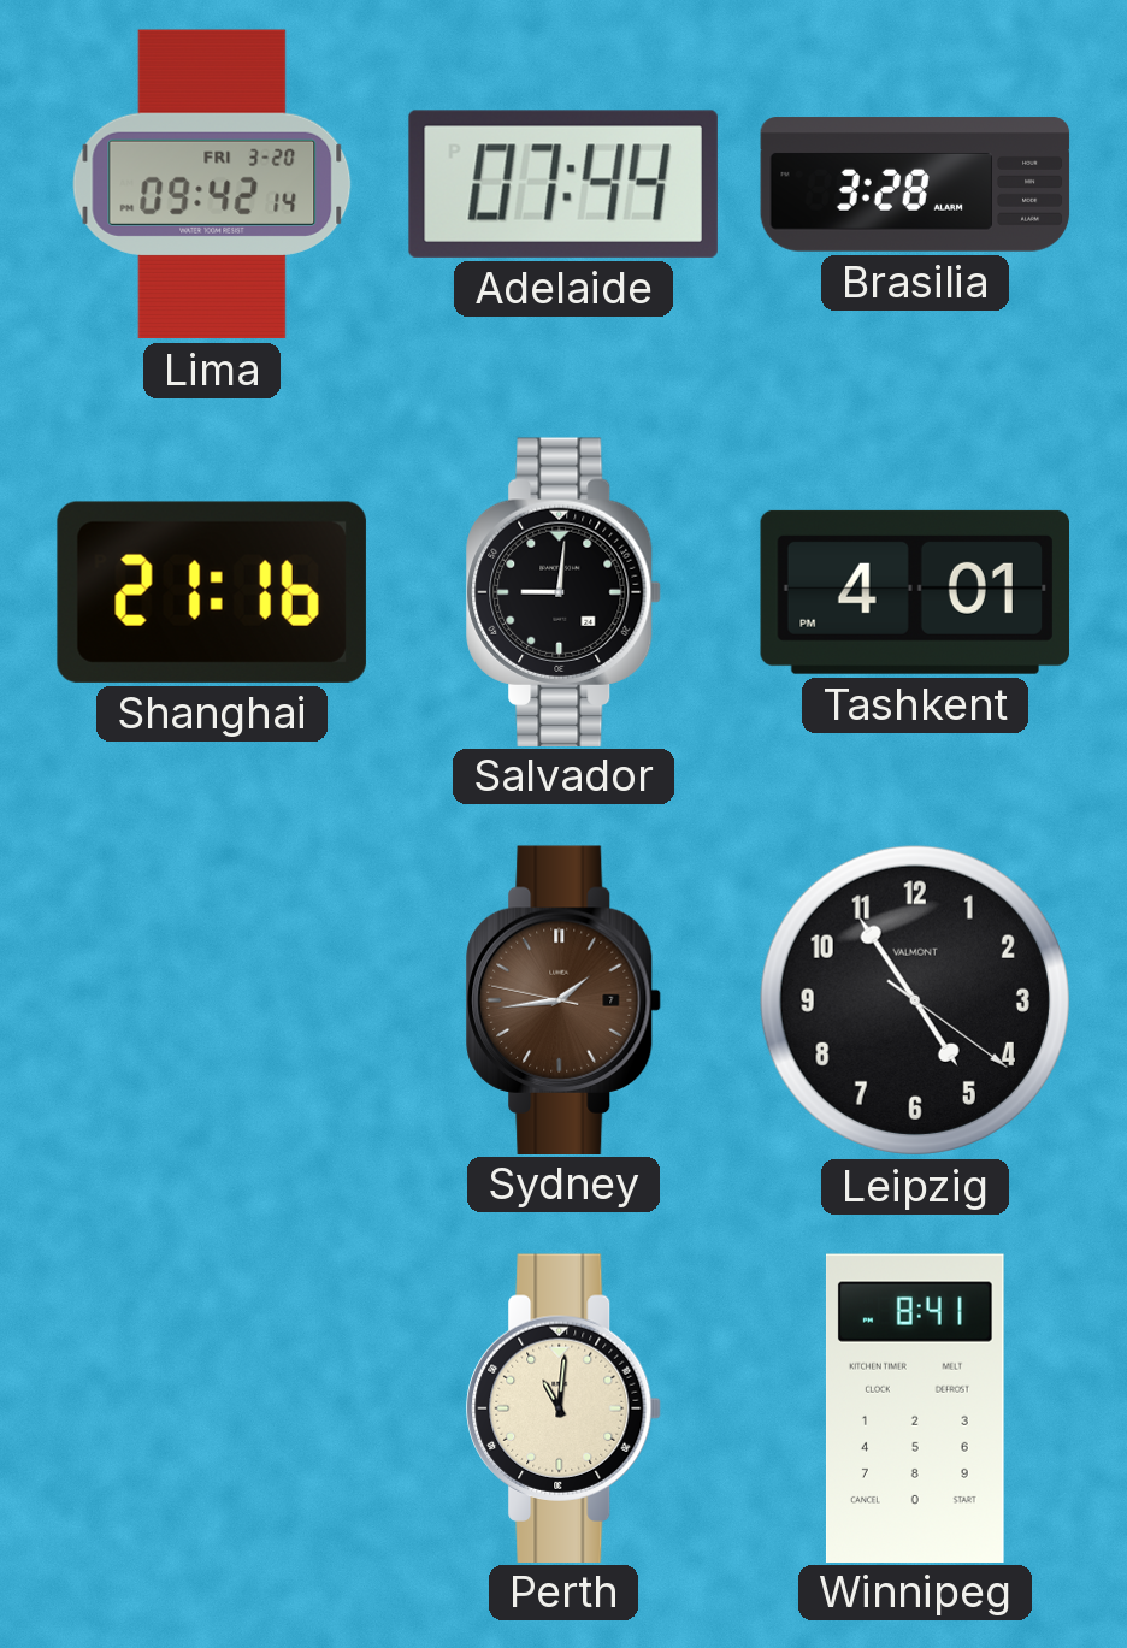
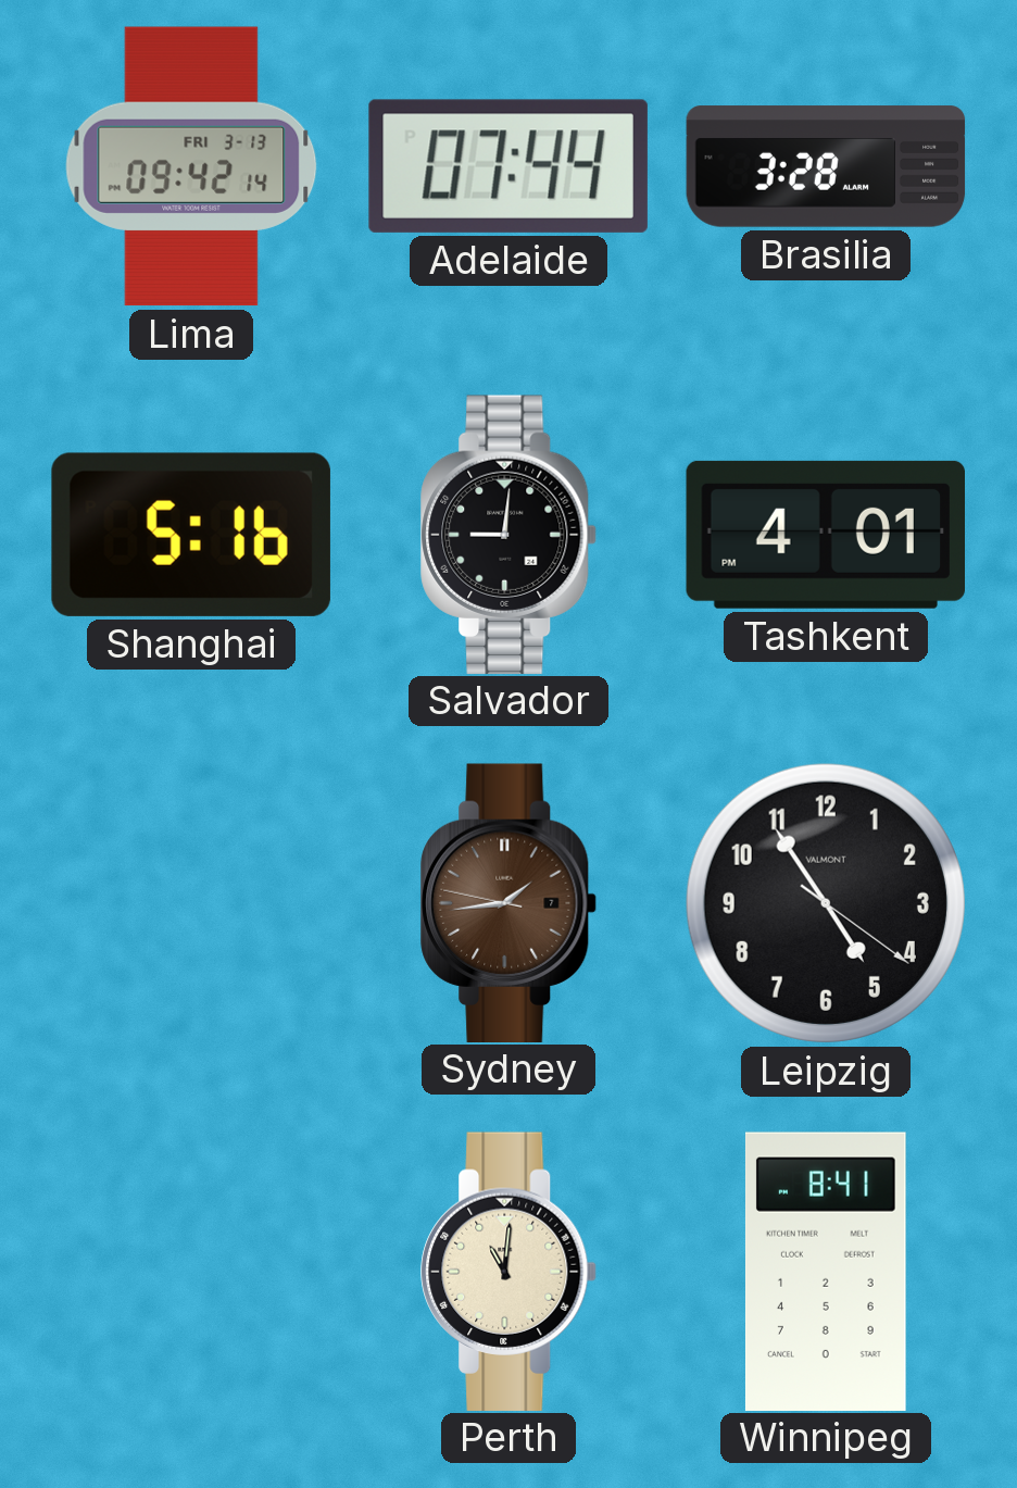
Lima date: FRI 3-20 -> FRI 3-13
Shanghai: 21:16 -> 5:16
